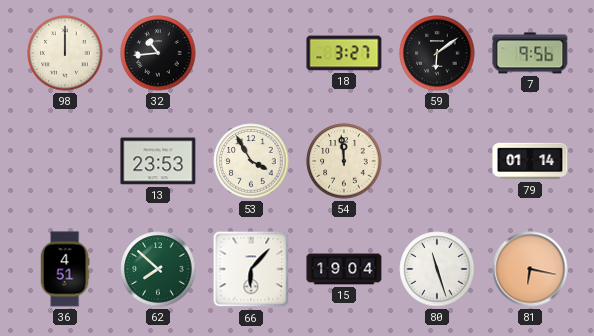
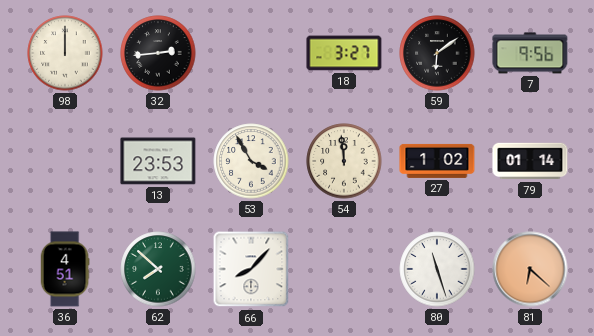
32: 10:44 -> 2:44
27: none -> 1:02
66: 6:07 -> 8:07
15: 19:04 -> none
81: 6:17 -> 6:22
